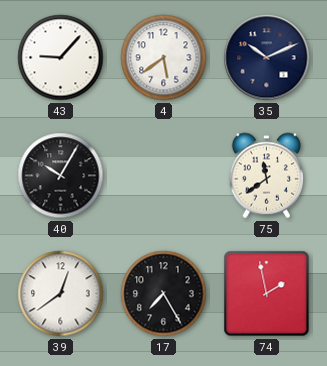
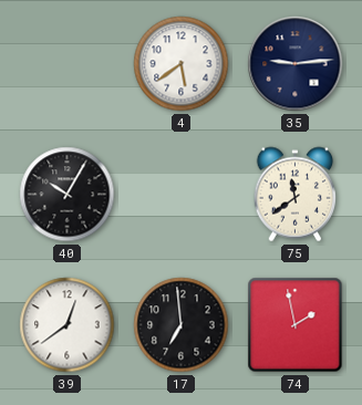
43: 9:07 -> none
35: 10:11 -> 9:14
17: 7:25 -> 6:59
